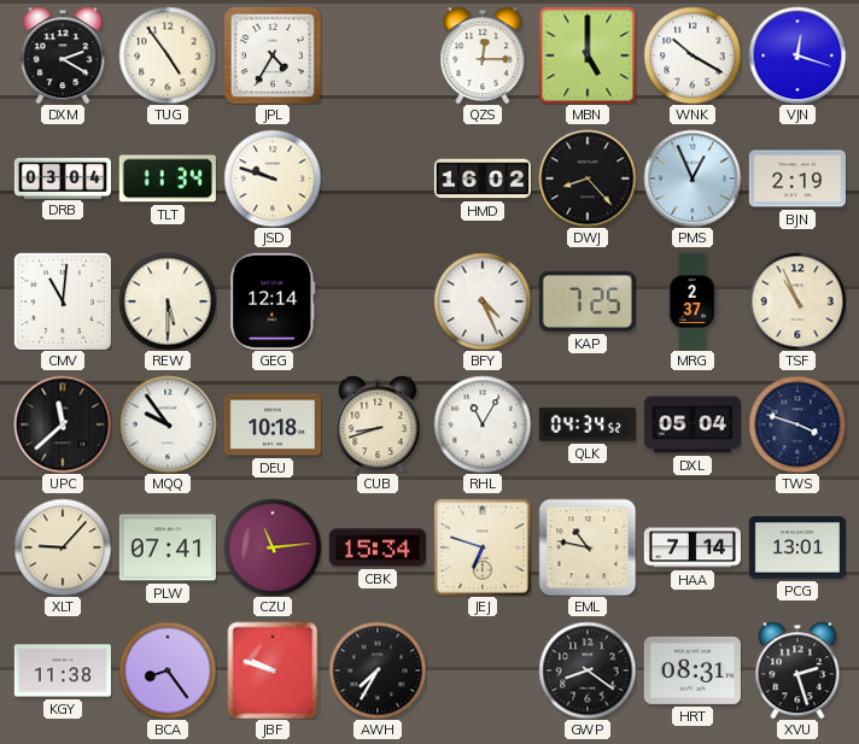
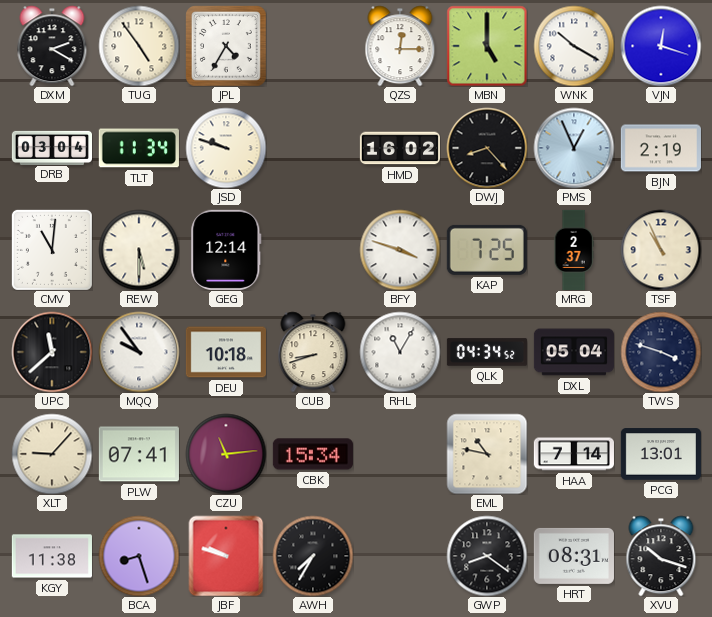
BFY: 4:26 -> 3:48
JEJ: 6:48 -> none
BCA: 8:24 -> 8:27
XVU: 2:27 -> 10:18
